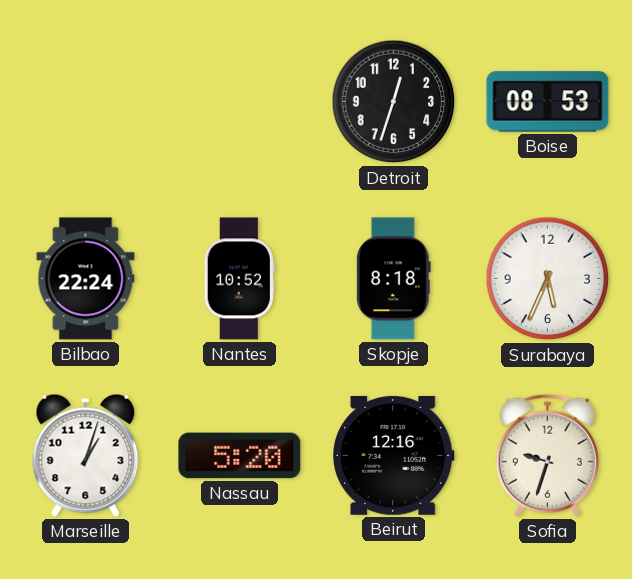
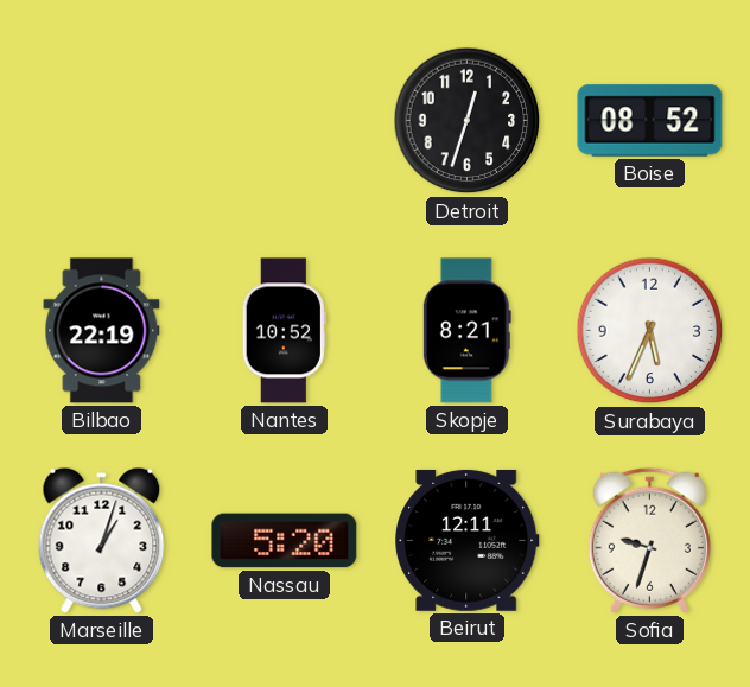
Boise: 08:53 -> 08:52
Bilbao: 22:24 -> 22:19
Skopje: 8:18 -> 8:21
Beirut: 12:16 -> 12:11
